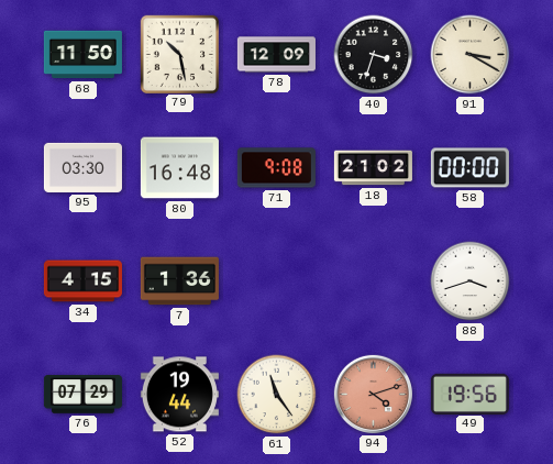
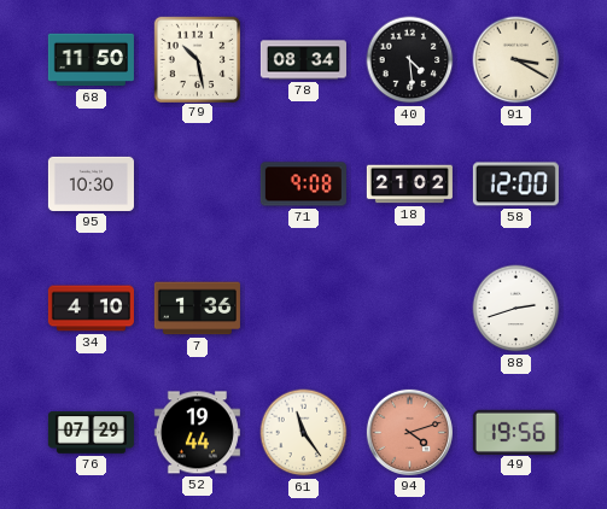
78: 12:09 -> 08:34
40: 3:33 -> 4:29
95: 03:30 -> 10:30
80: 16:48 -> none
58: 00:00 -> 12:00
34: 4:15 -> 4:10
88: 3:42 -> 2:42
